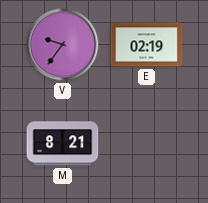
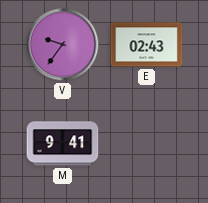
E: 02:19 -> 02:43
M: 8:21 -> 9:41
